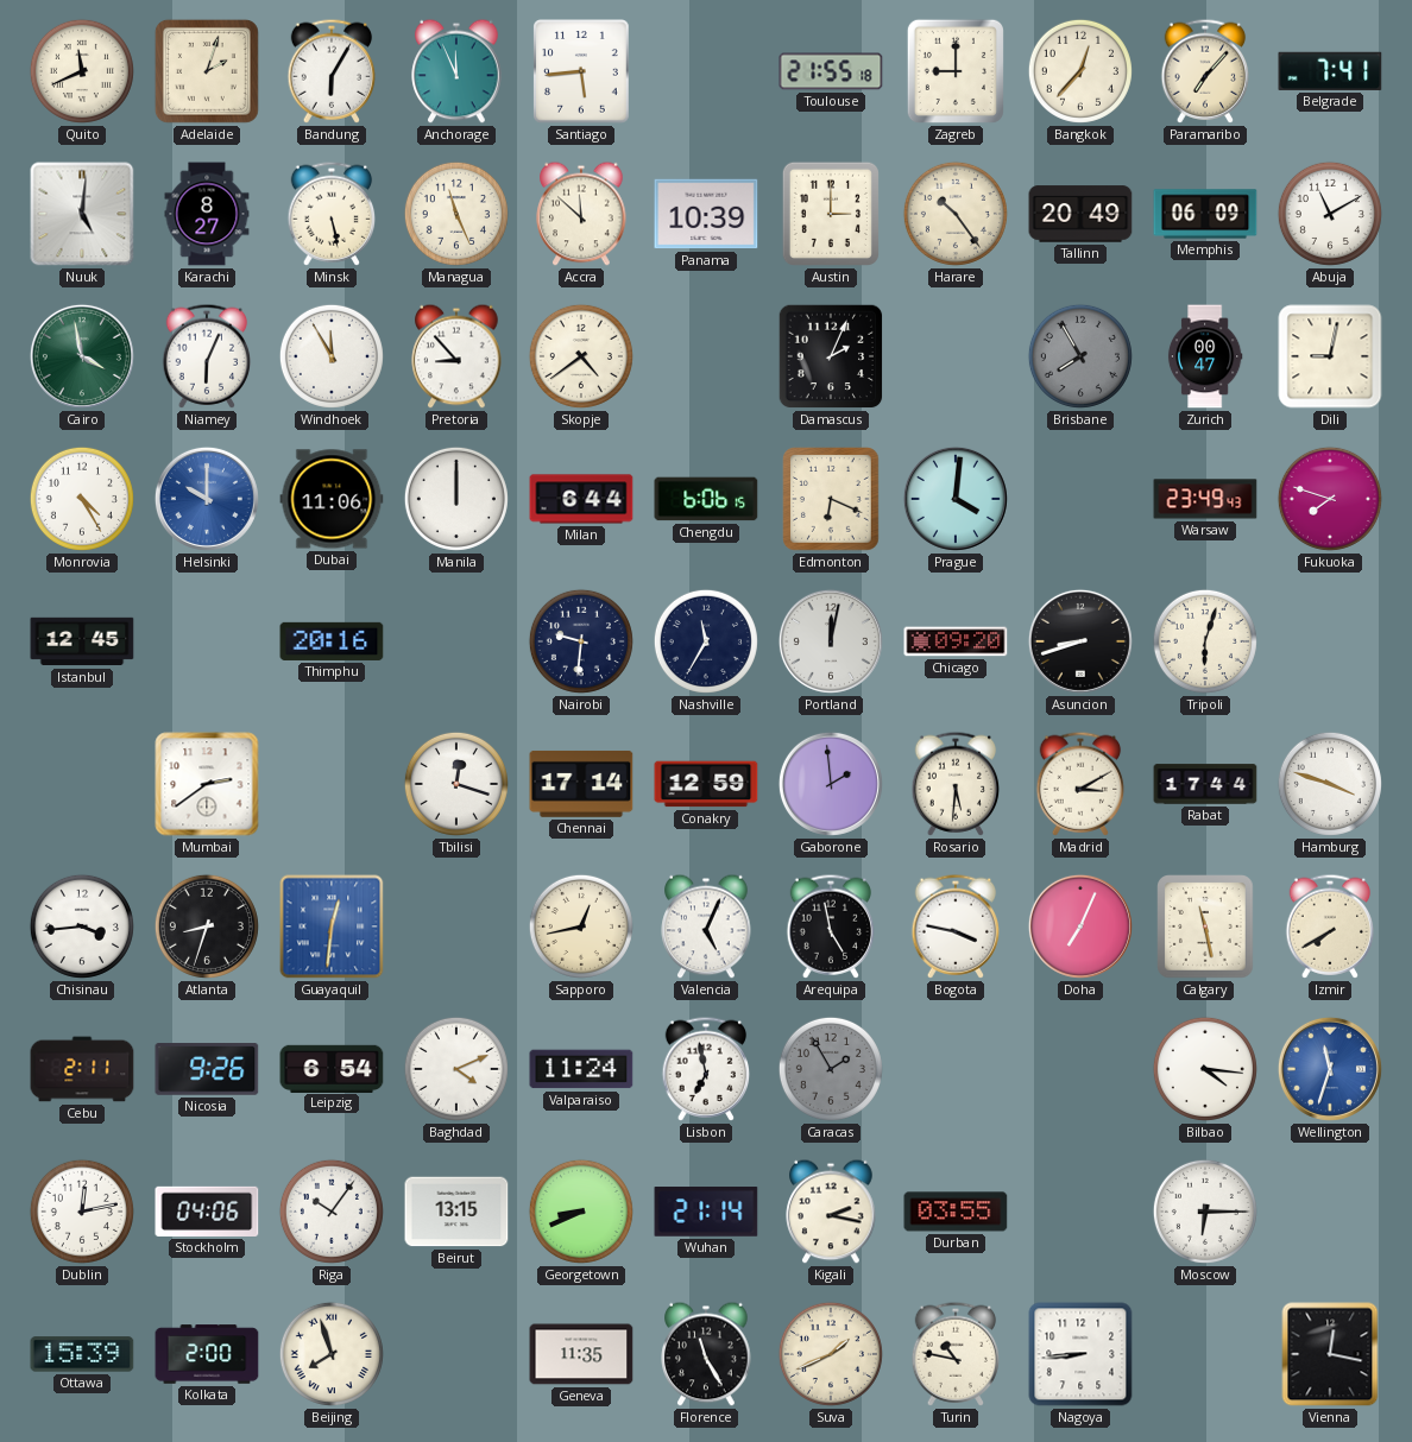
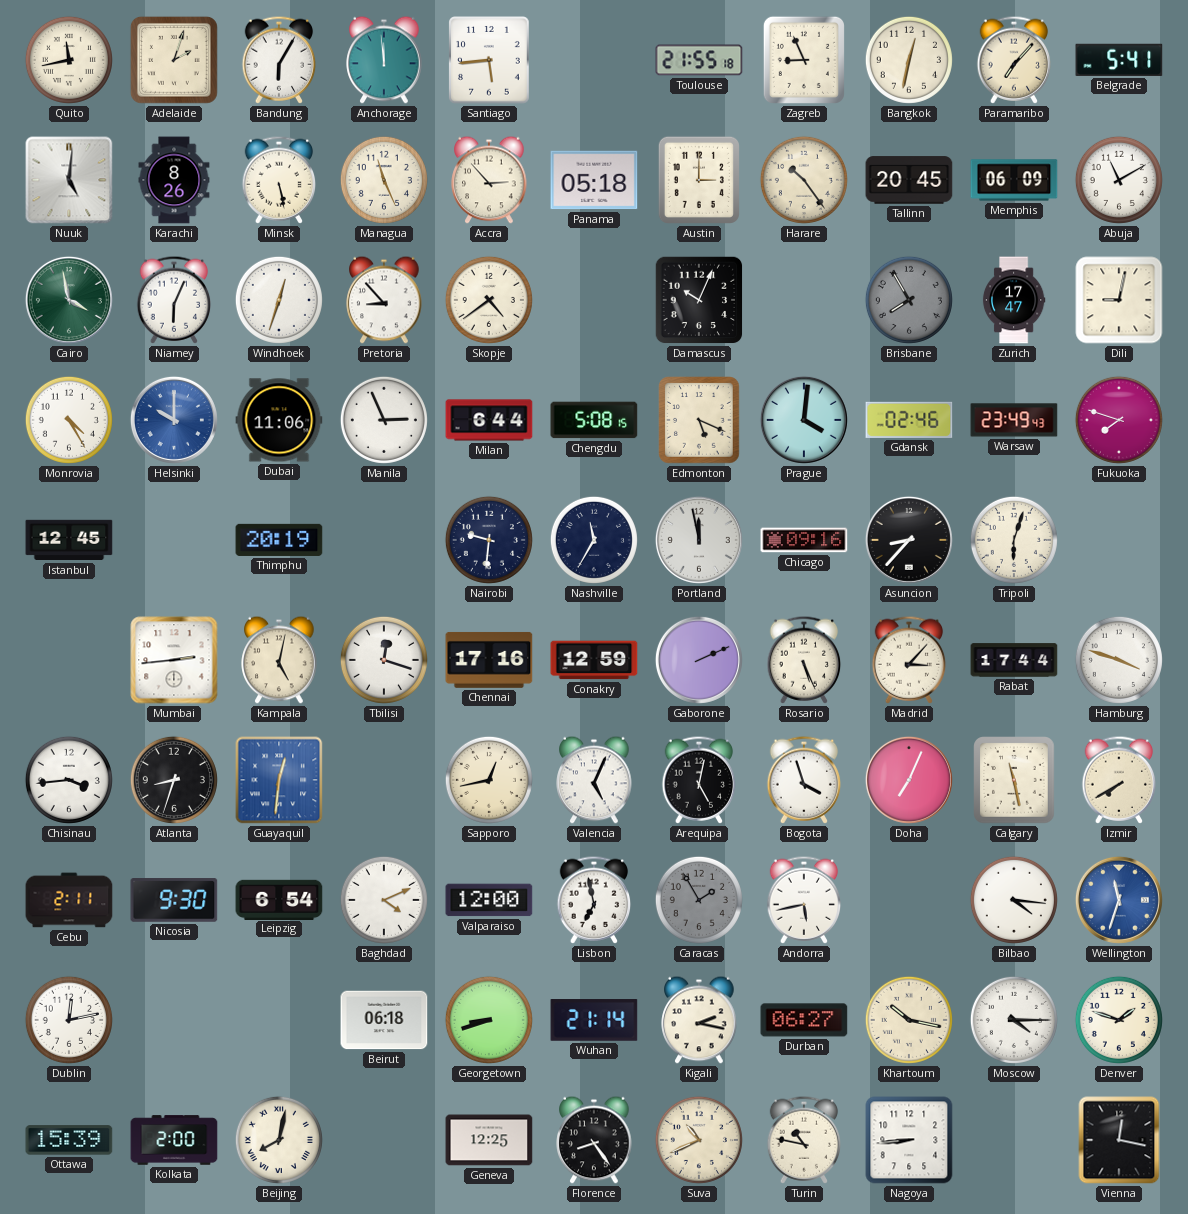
Quito: 11:41 -> 11:43
Anchorage: 11:56 -> 11:59
Zagreb: 9:00 -> 8:56
Bangkok: 12:37 -> 12:32
Belgrade: 7:41 -> 5:41
Karachi: 8:27 -> 8:26
Accra: 11:52 -> 2:53
Panama: 10:39 -> 05:18
Tallinn: 20:49 -> 20:45
Windhoek: 11:55 -> 12:33
Damascus: 2:04 -> 10:04
Zurich: 00:47 -> 17:47
Manila: 12:00 -> 2:56
Chengdu: 6:06 -> 5:08
Edmonton: 6:19 -> 5:19
Gdansk: none -> 02:46
Thimphu: 20:16 -> 20:19
Portland: 12:02 -> 11:58
Chicago: 09:20 -> 09:16
Asuncion: 8:42 -> 8:37
Mumbai: 2:39 -> 2:44
Kampala: none -> 5:02
Chennai: 17:14 -> 17:16
Gaborone: 1:59 -> 2:11
Rosario: 5:31 -> 5:26
Madrid: 3:10 -> 3:07
Arequipa: 4:58 -> 5:02
Bogota: 3:47 -> 3:57
Nicosia: 9:26 -> 9:30
Valparaiso: 11:24 -> 12:00
Andorra: none -> 5:43
Stockholm: 04:06 -> none
Riga: 10:06 -> none
Beirut: 13:15 -> 06:18
Georgetown: 8:41 -> 8:42
Durban: 03:55 -> 06:27
Khartoum: none -> 10:17
Moscow: 6:15 -> 4:15
Denver: none -> 1:48
Beijing: 7:57 -> 8:02
Geneva: 11:35 -> 12:25
Florence: 11:25 -> 8:24
Suva: 1:41 -> 10:41
